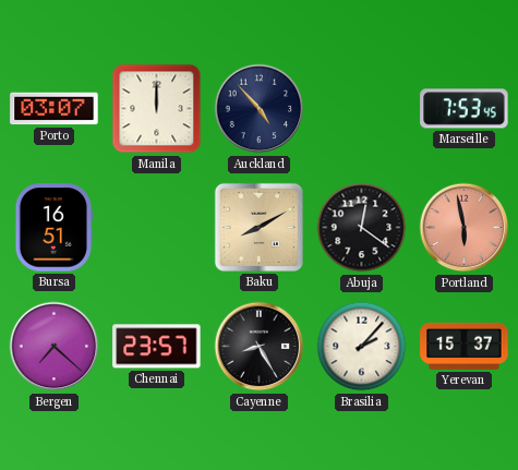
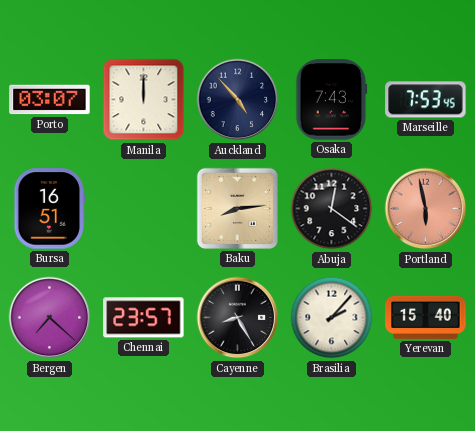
Osaka: none -> 7:43
Baku: 8:10 -> 8:14
Yerevan: 15:37 -> 15:40
